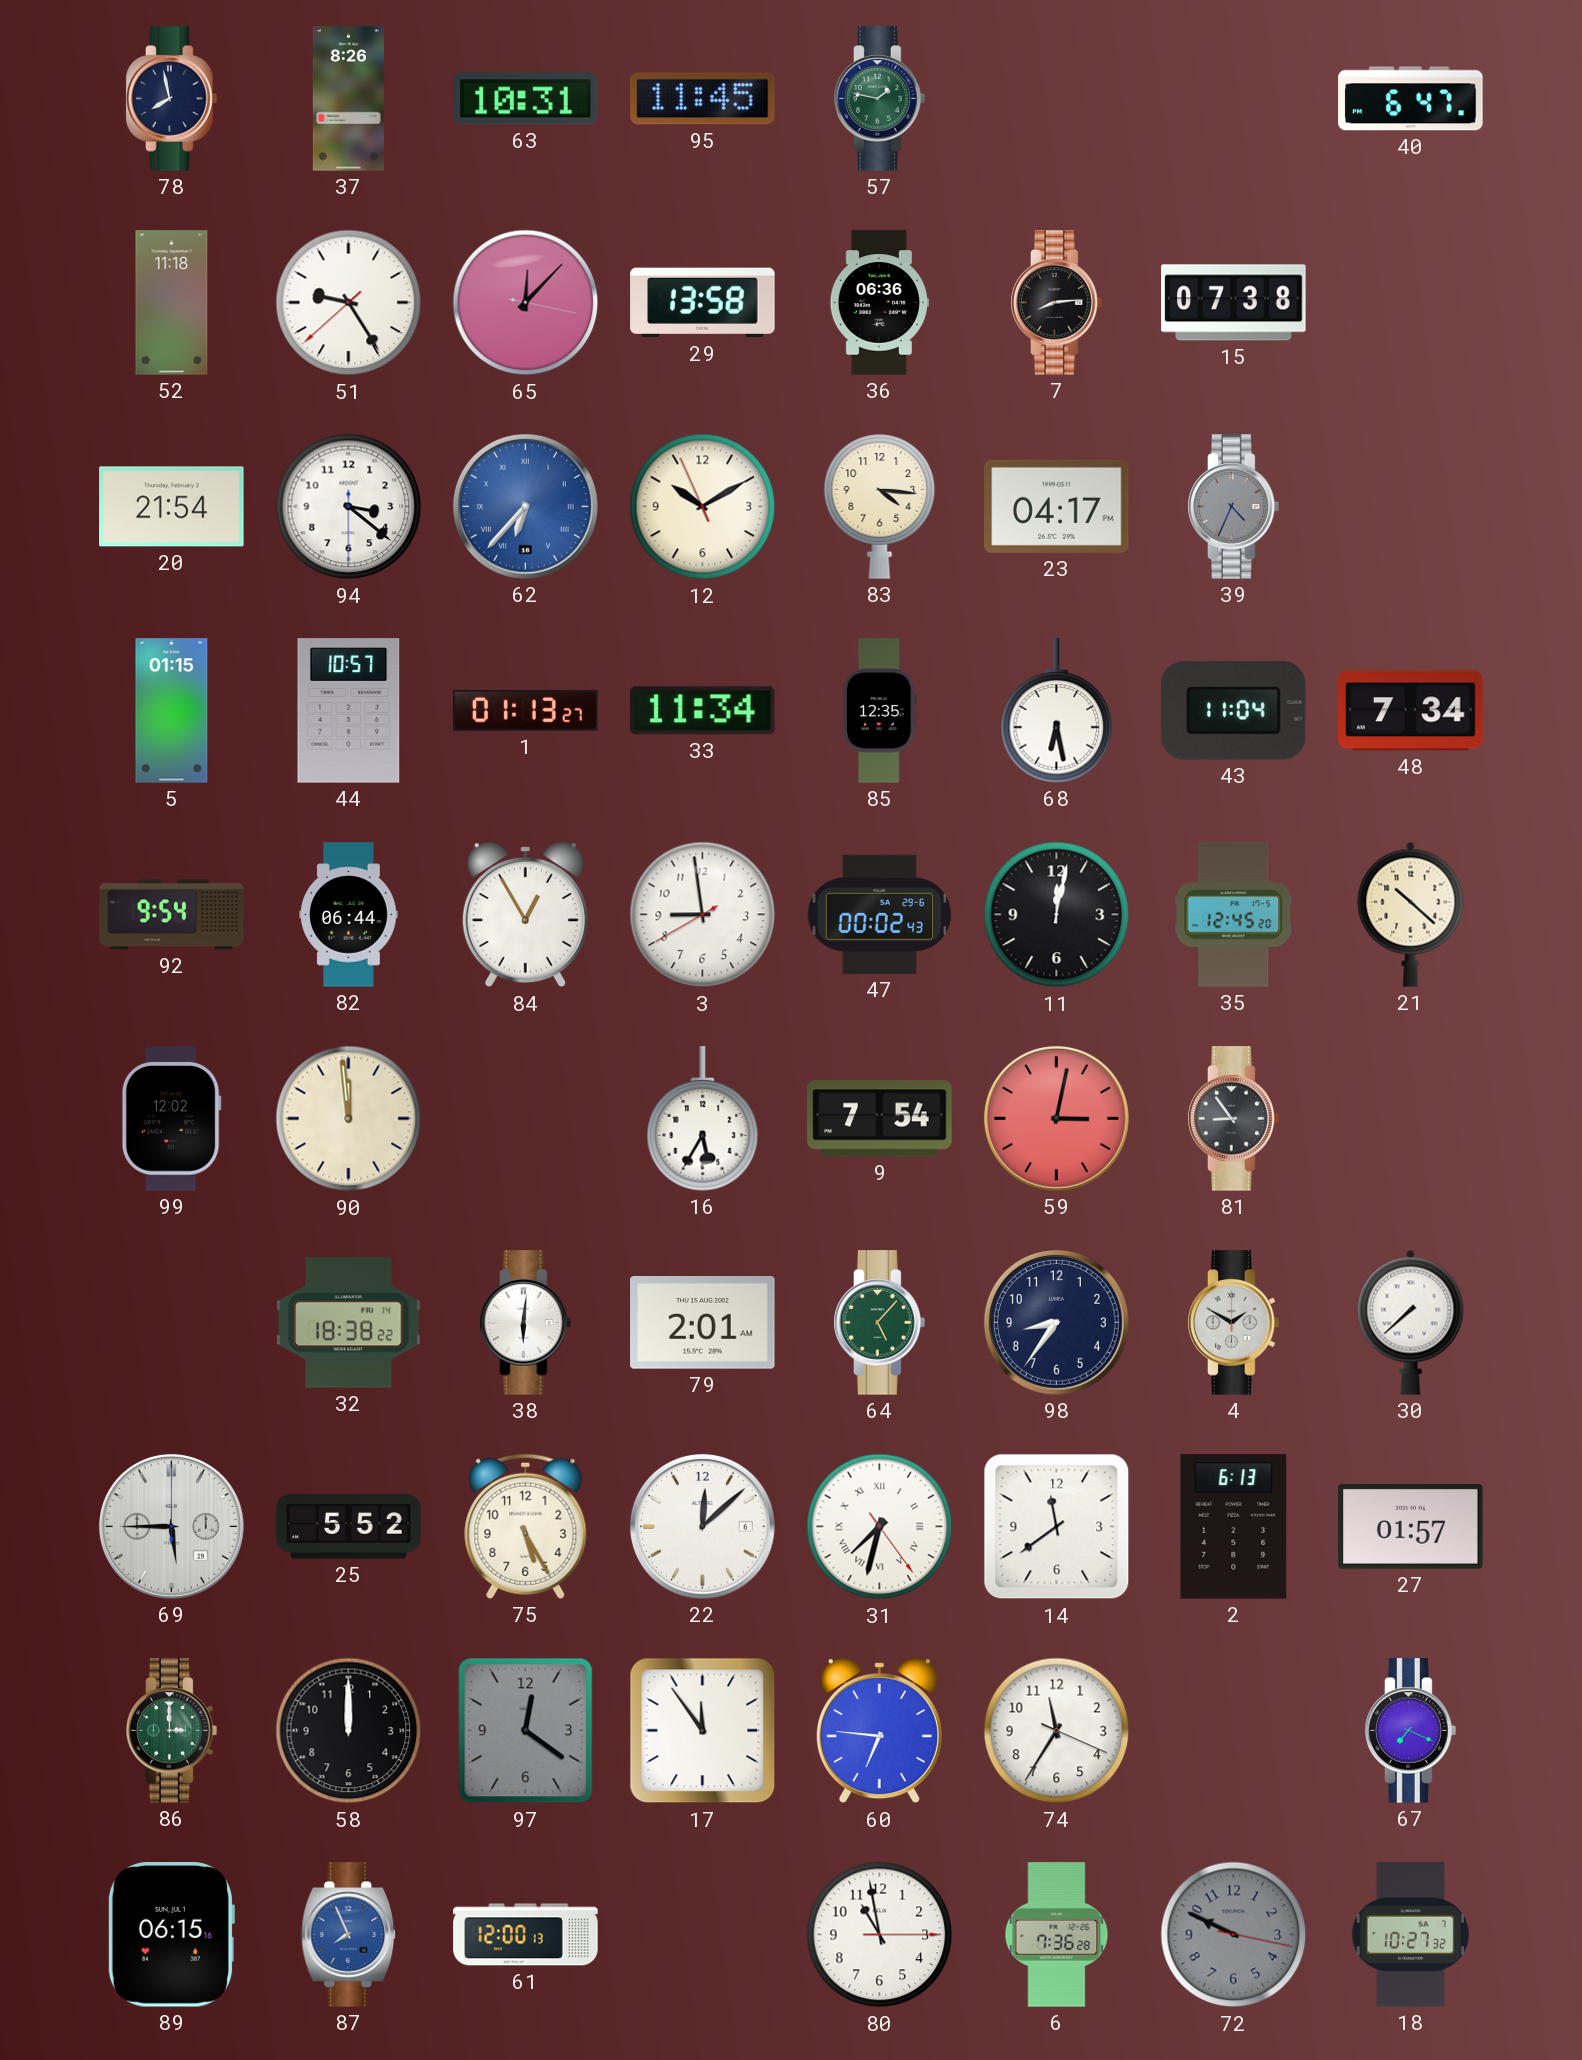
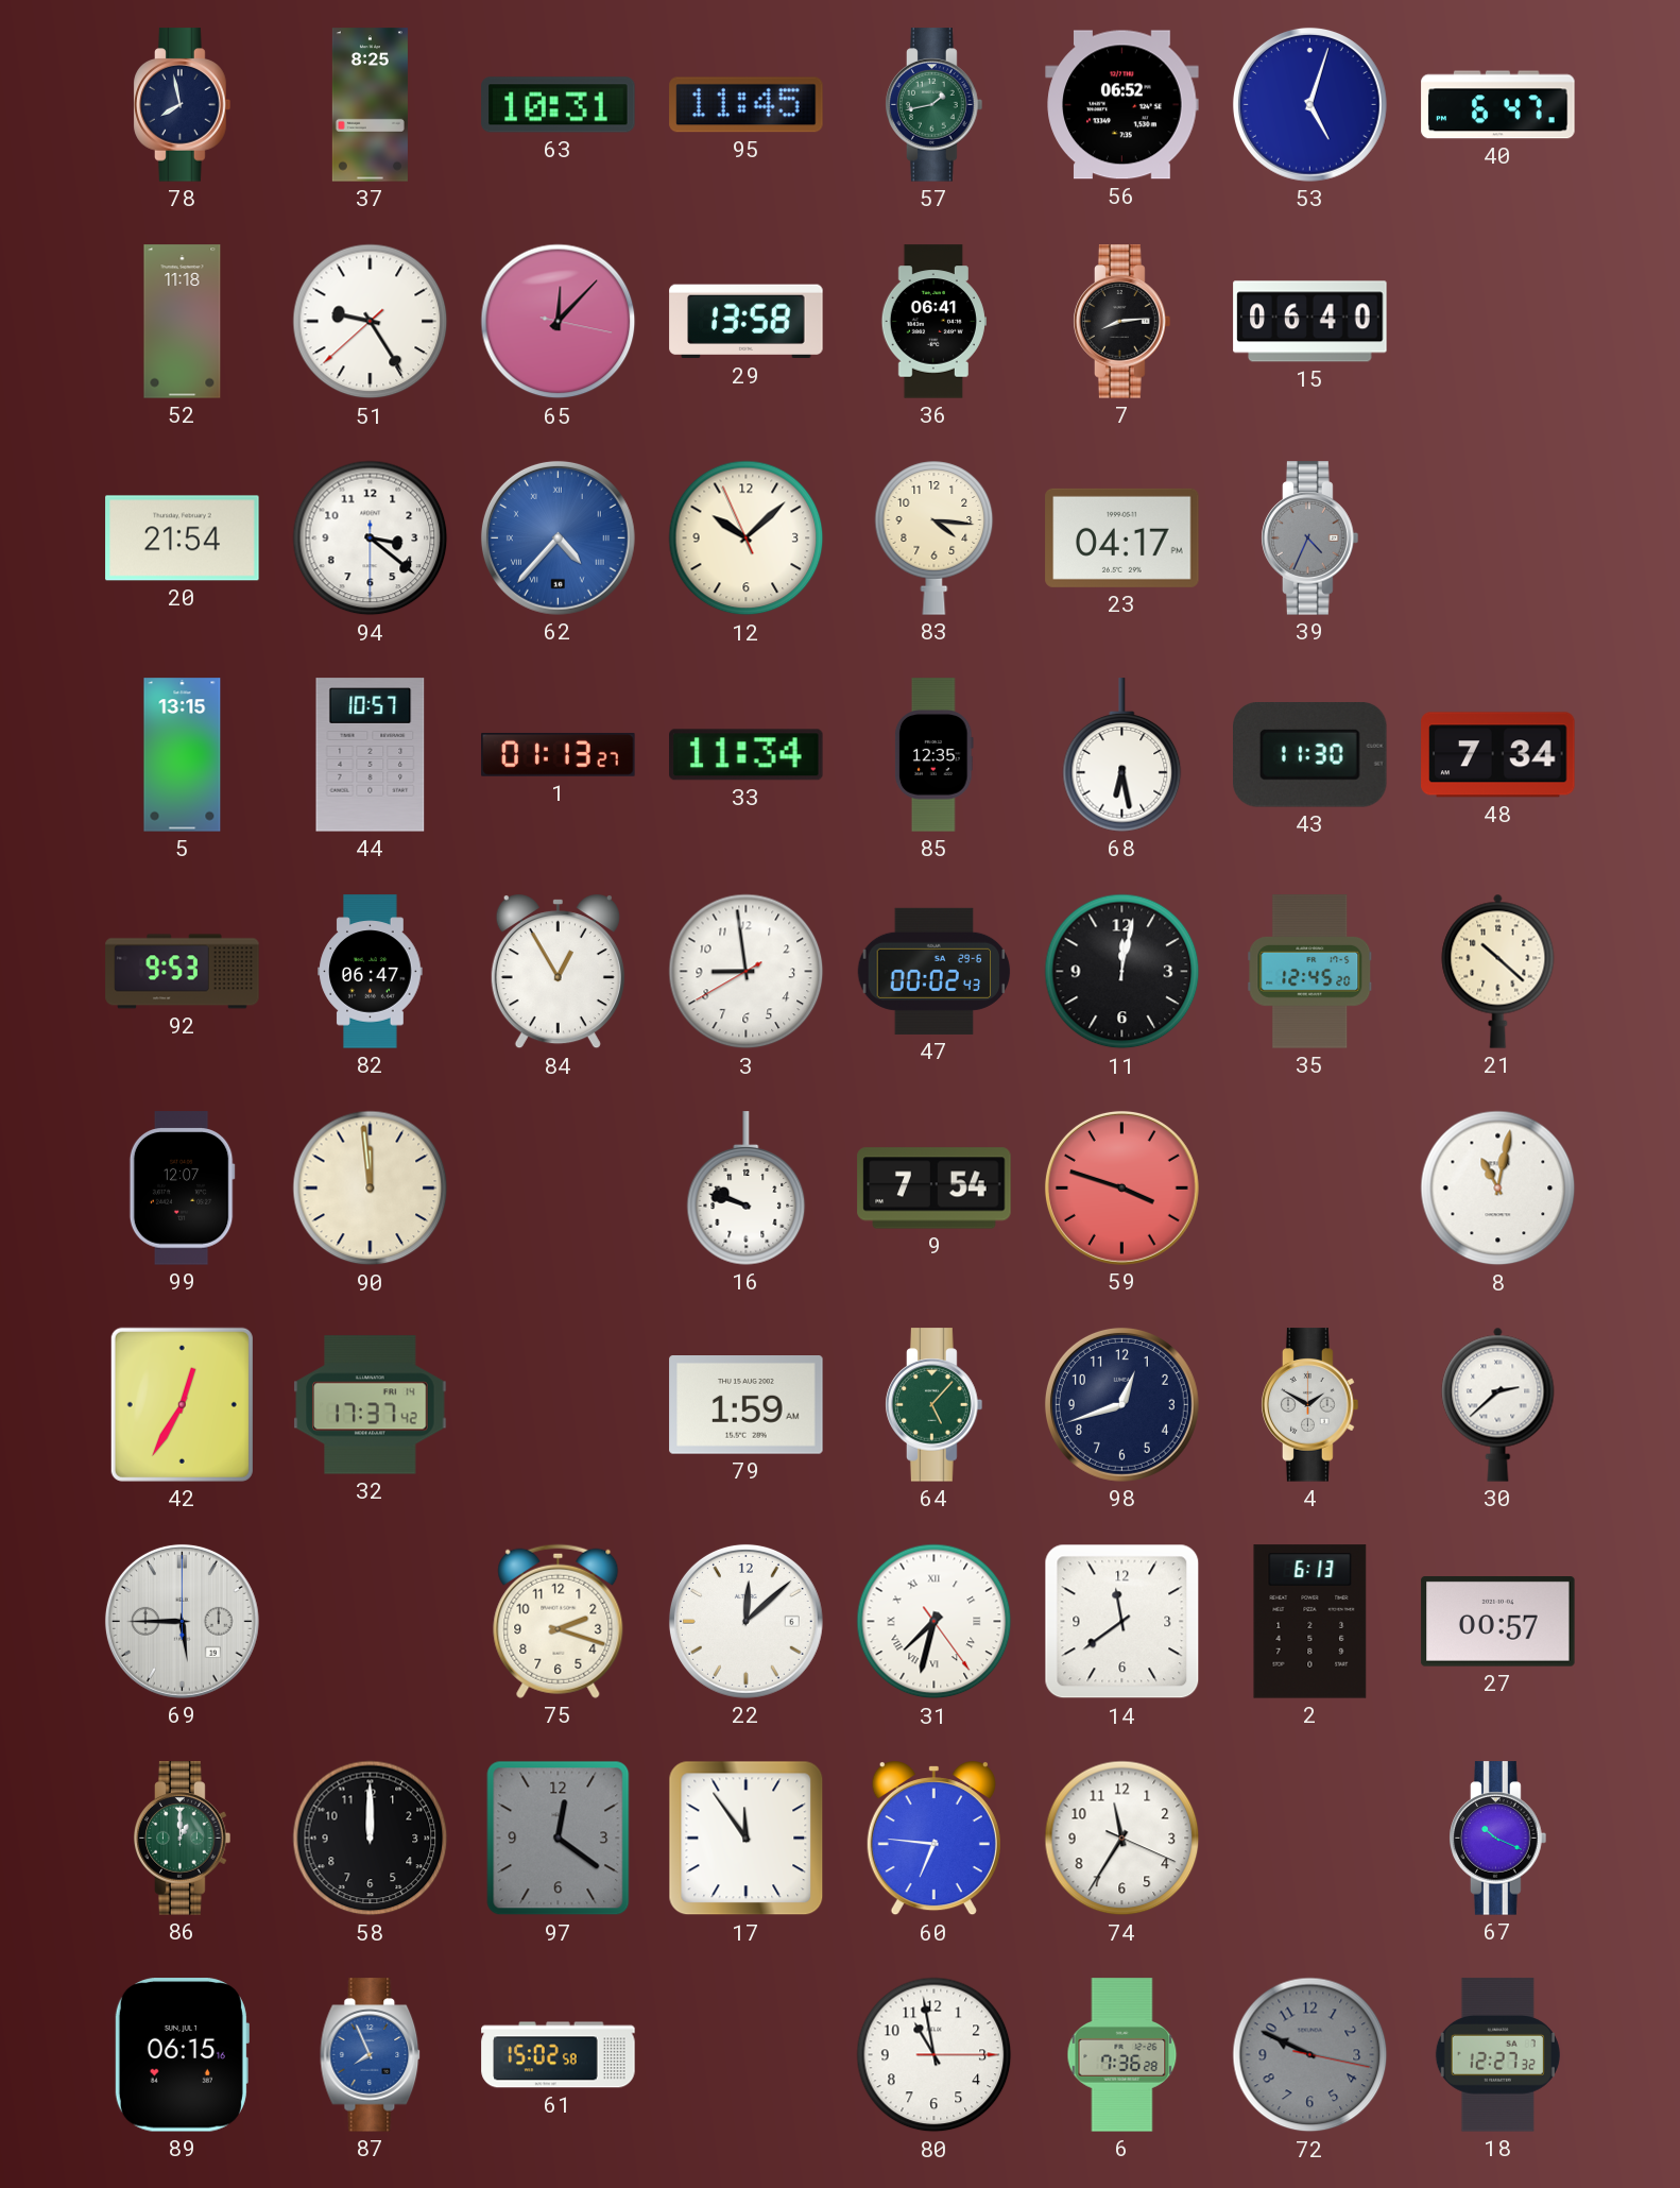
37: 8:26 -> 8:25
57: 1:47 -> 1:43
56: none -> 06:52
53: none -> 5:03
36: 06:36 -> 06:41
15: 07:38 -> 06:40
62: 6:37 -> 4:37
12: 10:09 -> 10:07
5: 01:15 -> 13:15
43: 11:04 -> 11:30
92: 9:54 -> 9:53
82: 06:44 -> 06:47
99: 12:02 -> 12:07
16: 5:35 -> 9:48
59: 3:02 -> 3:48
81: 8:54 -> none
8: none -> 11:02
42: none -> 12:35
32: 18:38 -> 17:37
38: 6:01 -> none
79: 2:01 -> 1:59
98: 8:36 -> 12:42
30: 7:38 -> 2:38
25: 5:52 -> none
75: 5:25 -> 2:18
27: 01:57 -> 00:57
86: 3:00 -> 1:00
67: 7:19 -> 10:19
61: 12:00 -> 15:02
18: 10:27 -> 12:27
